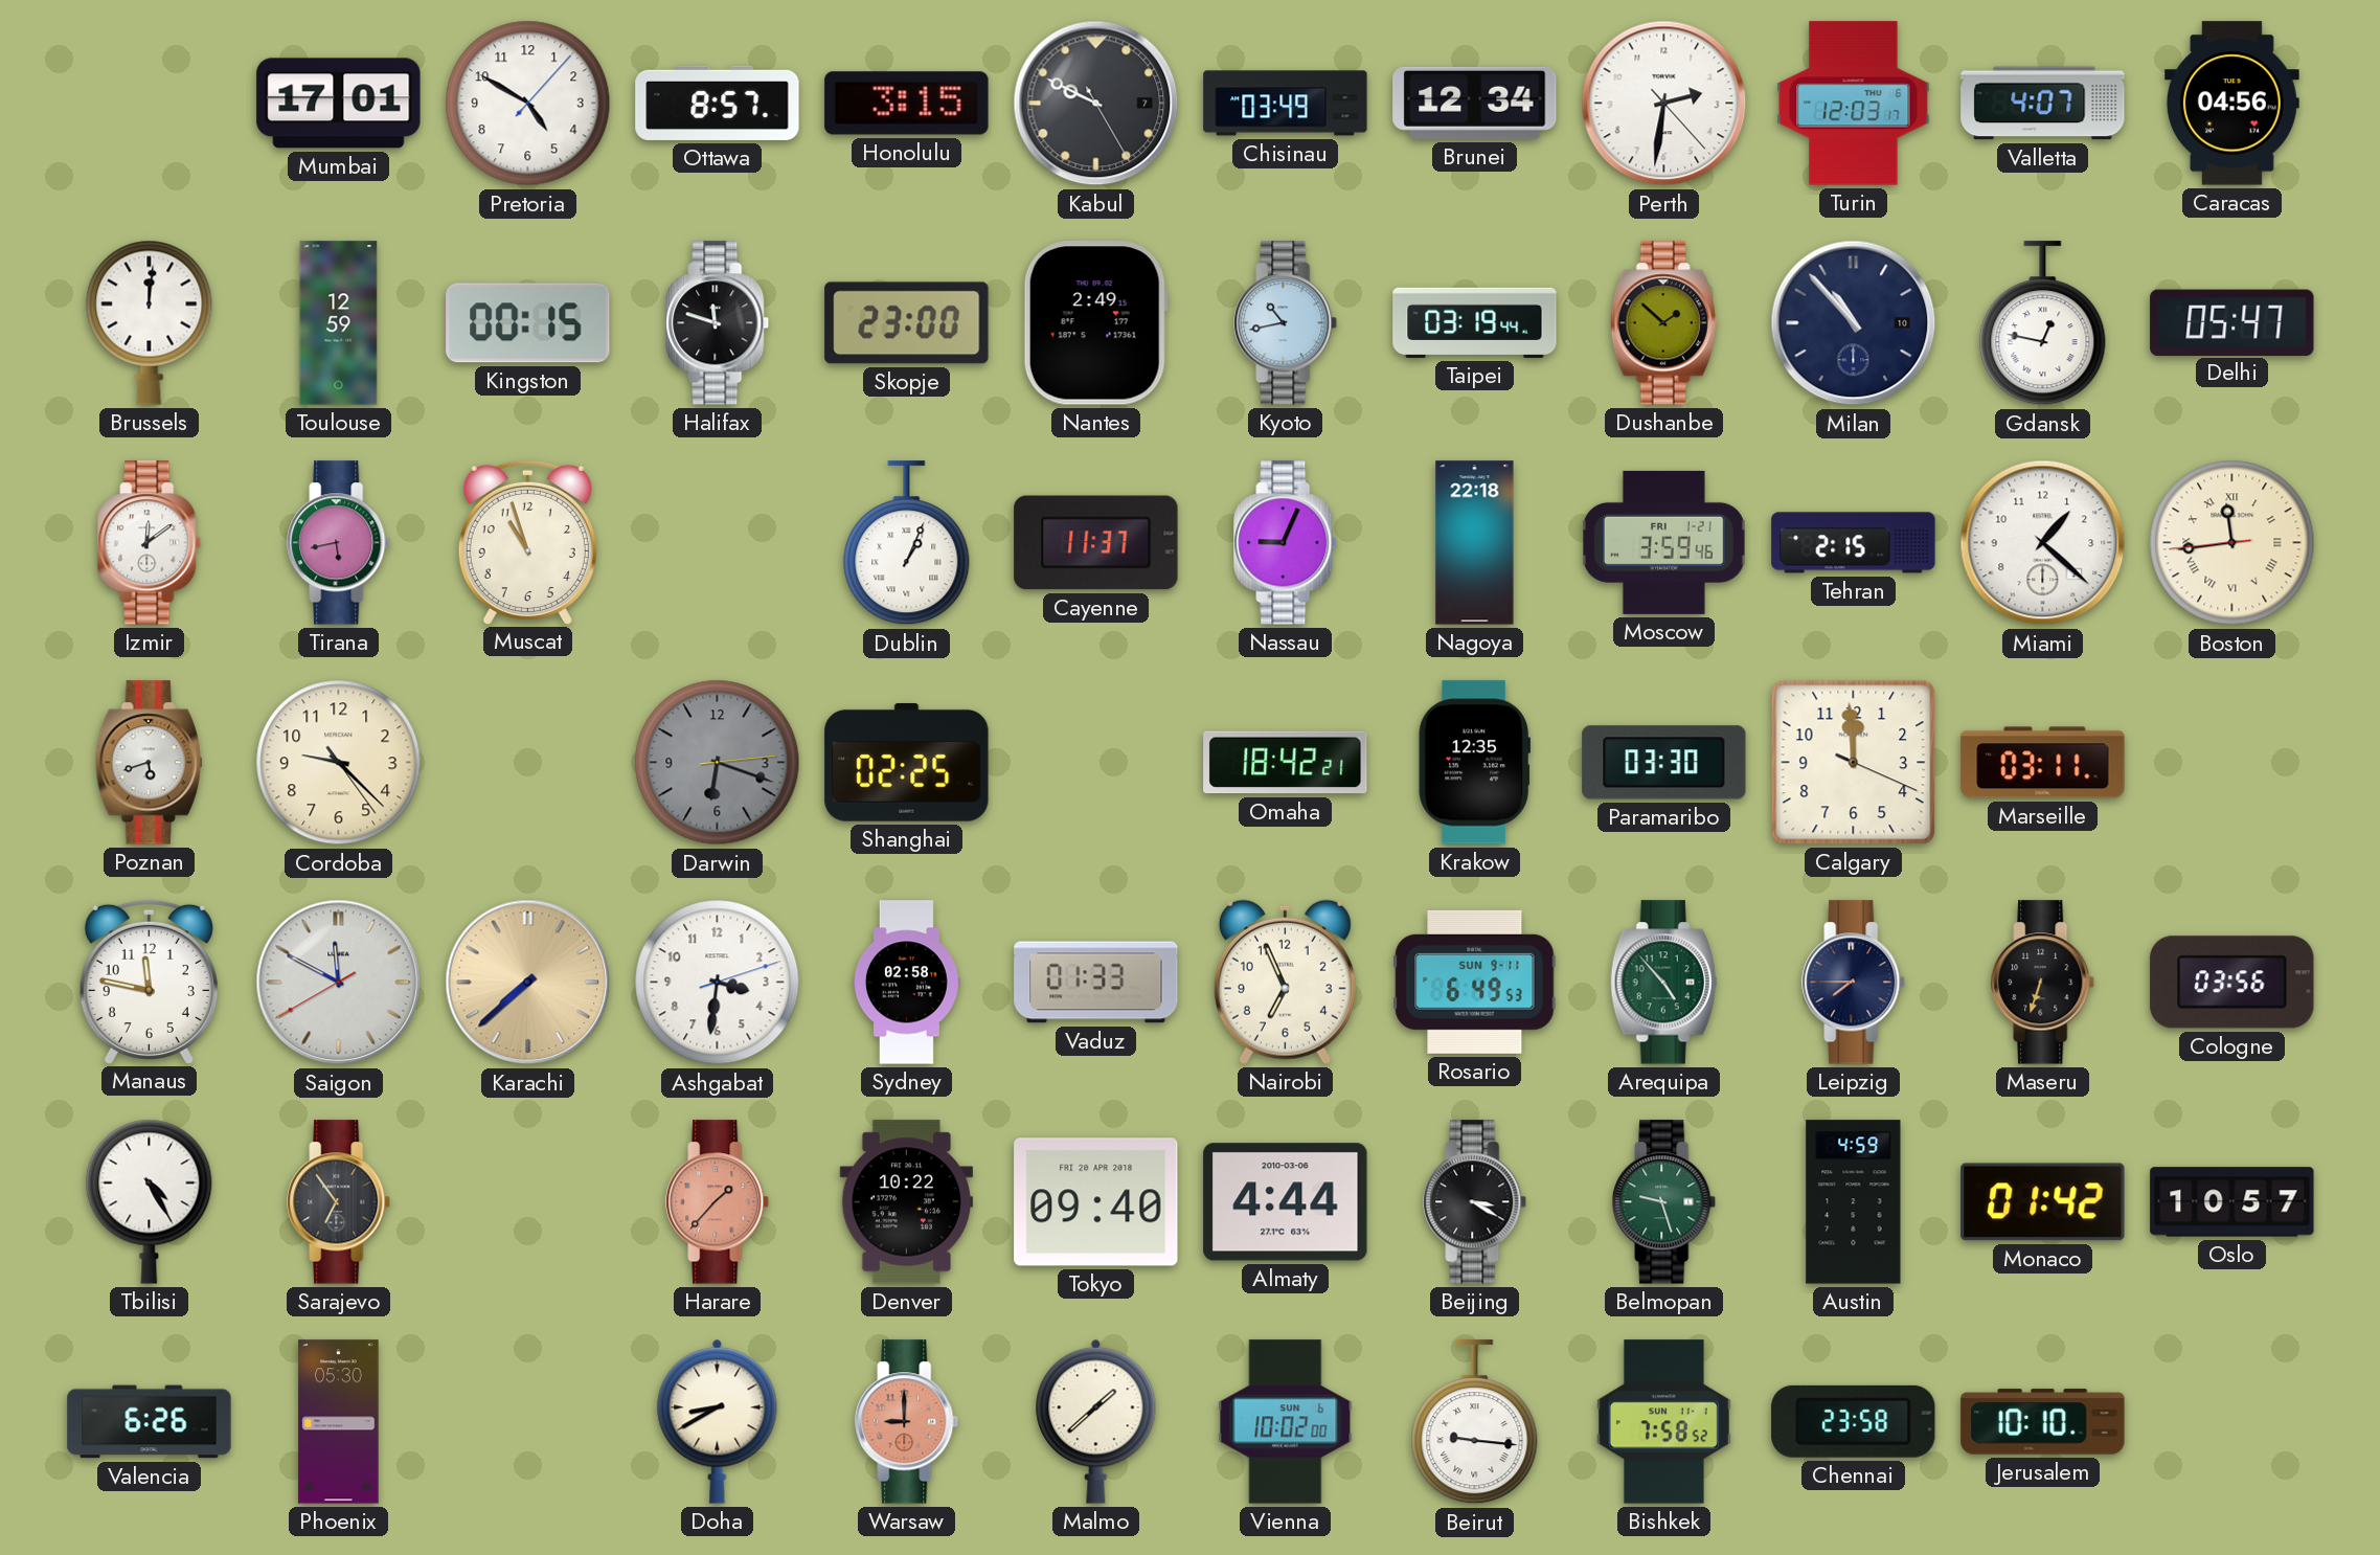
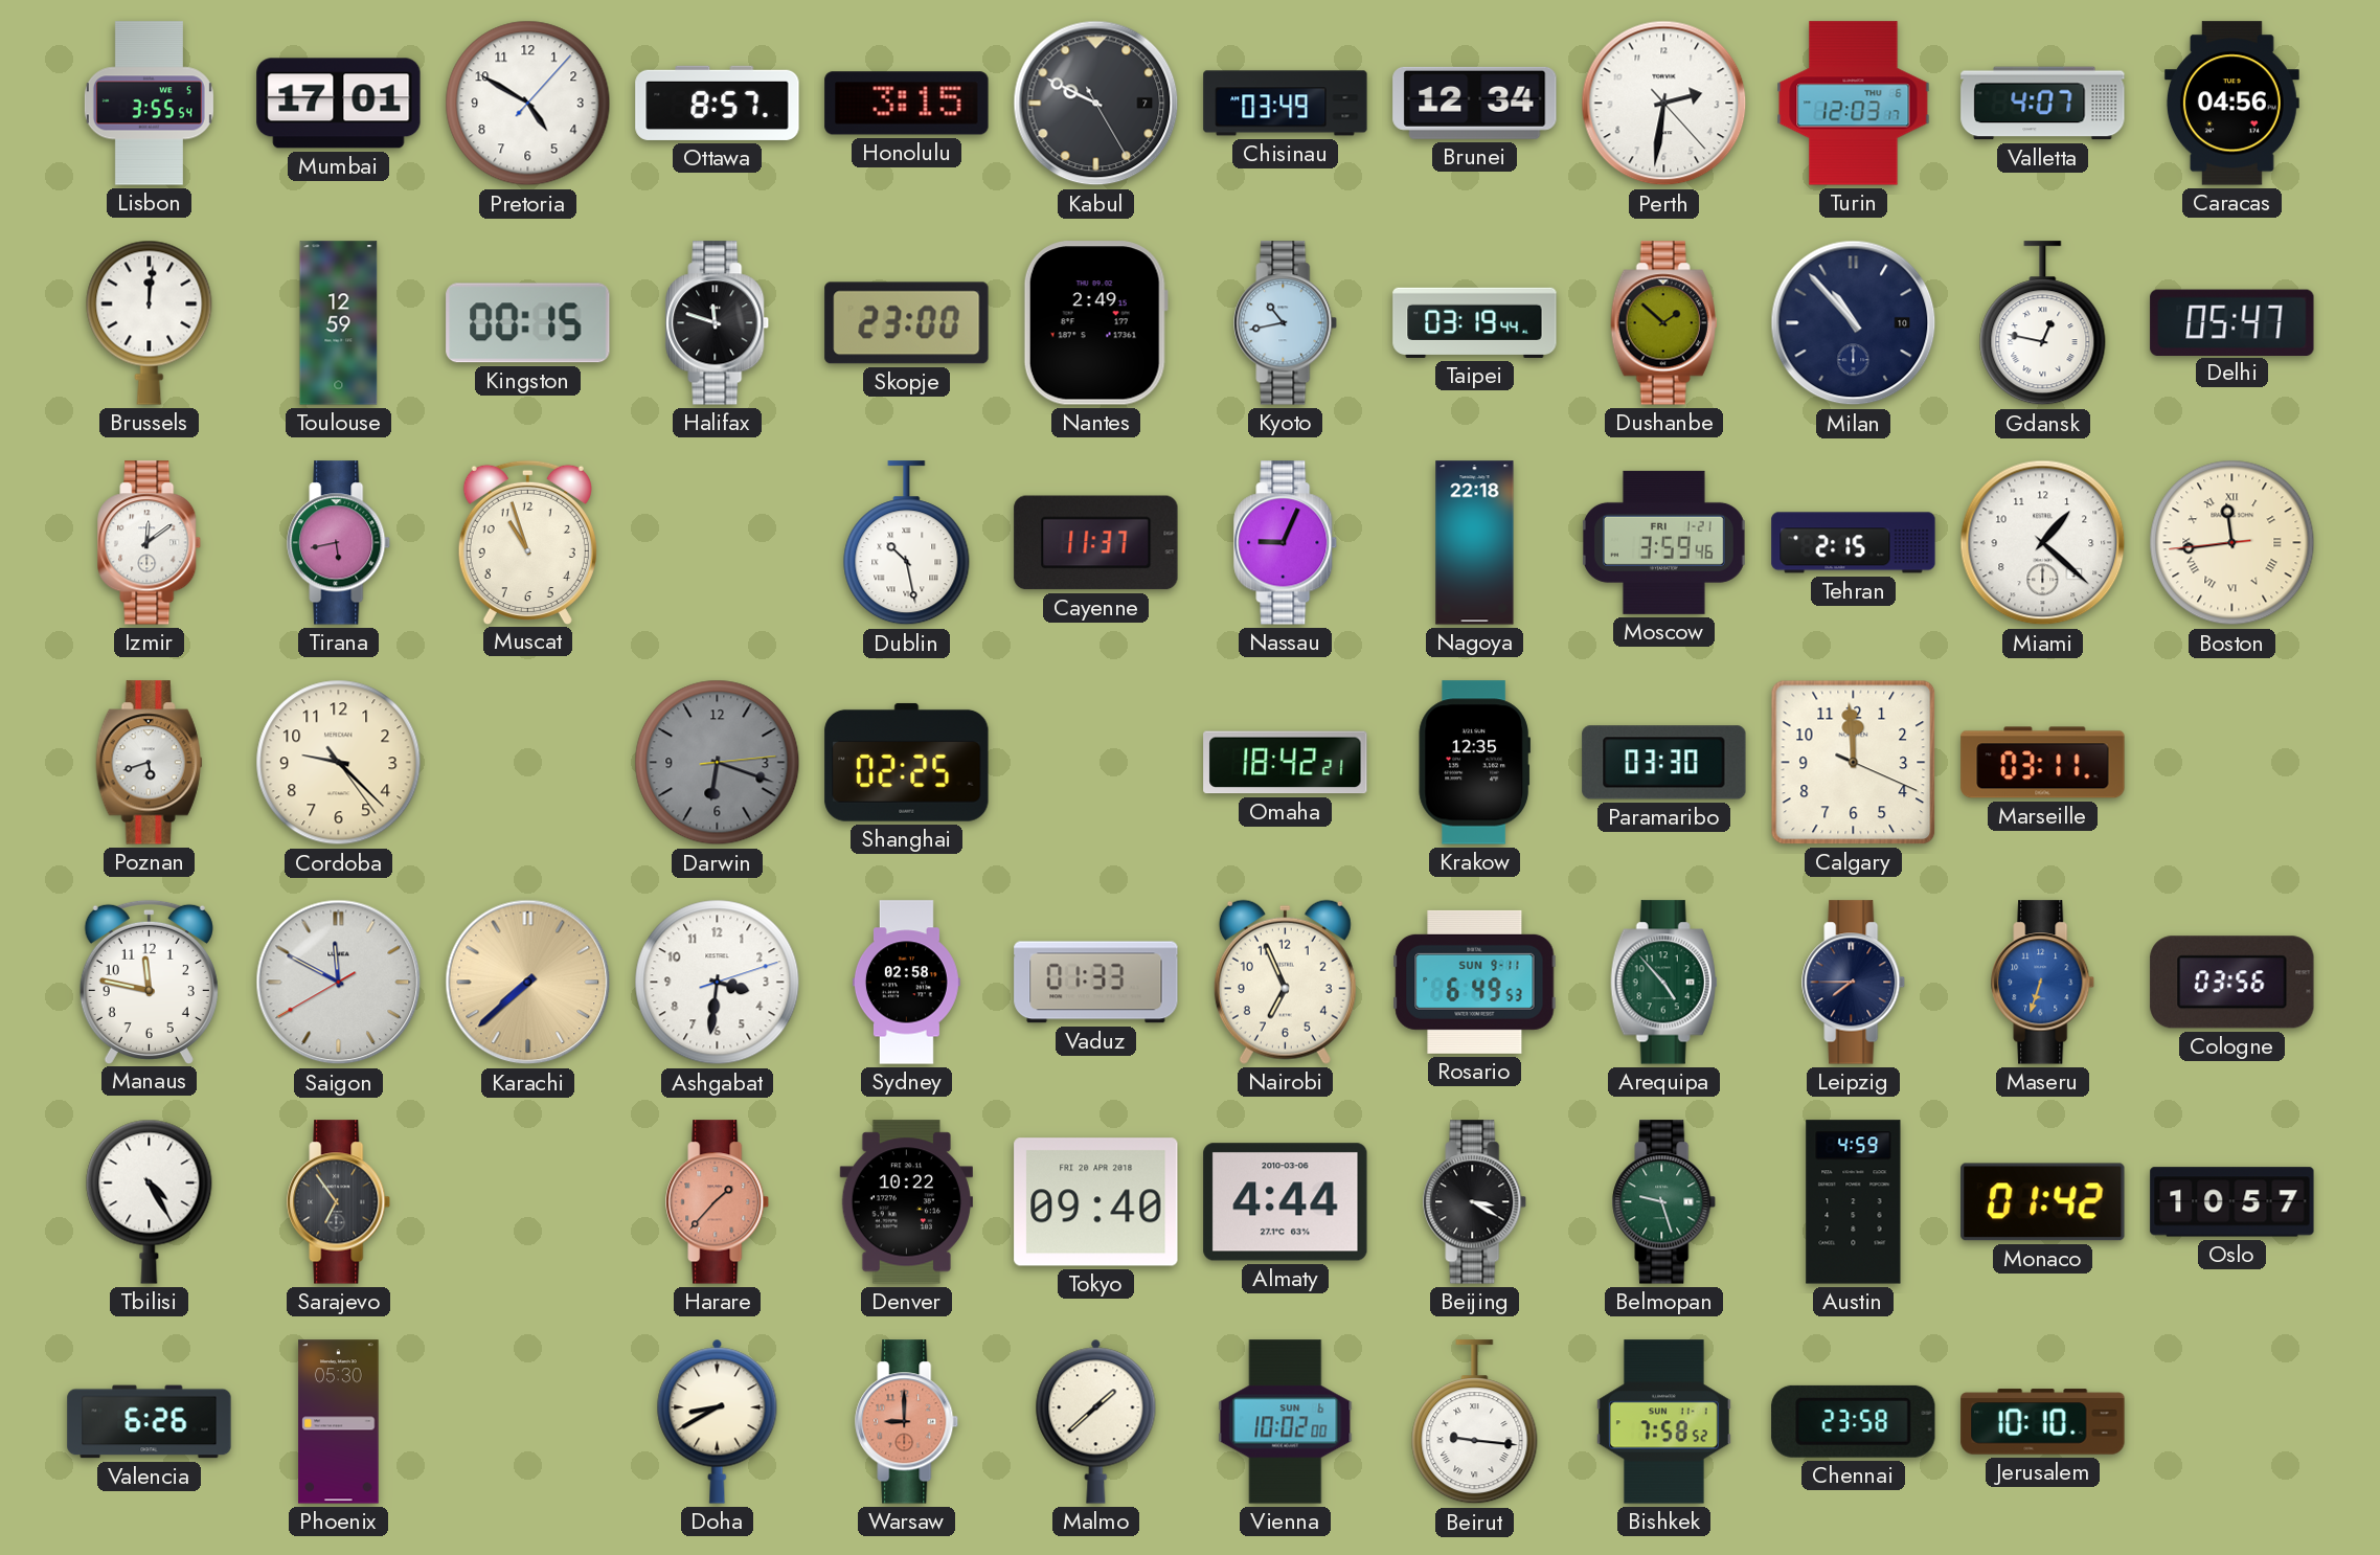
Lisbon: none -> 3:55
Dublin: 1:04 -> 10:28
Maseru dial: black -> blue
